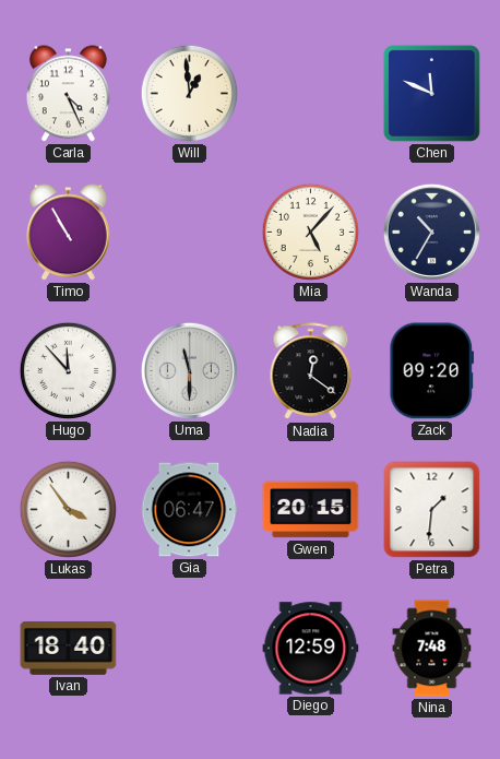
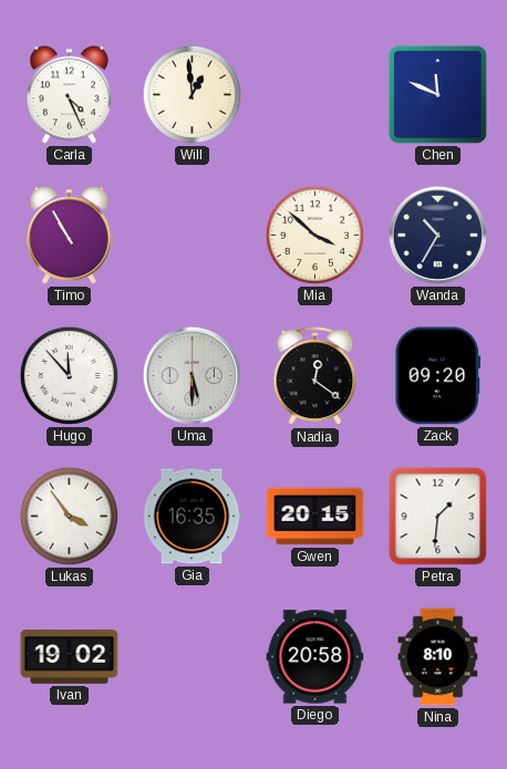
Mia: 5:07 -> 3:52
Uma: 11:30 -> 5:30
Gia: 06:47 -> 16:35
Ivan: 18:40 -> 19:02
Diego: 12:59 -> 20:58
Nina: 7:48 -> 8:10
